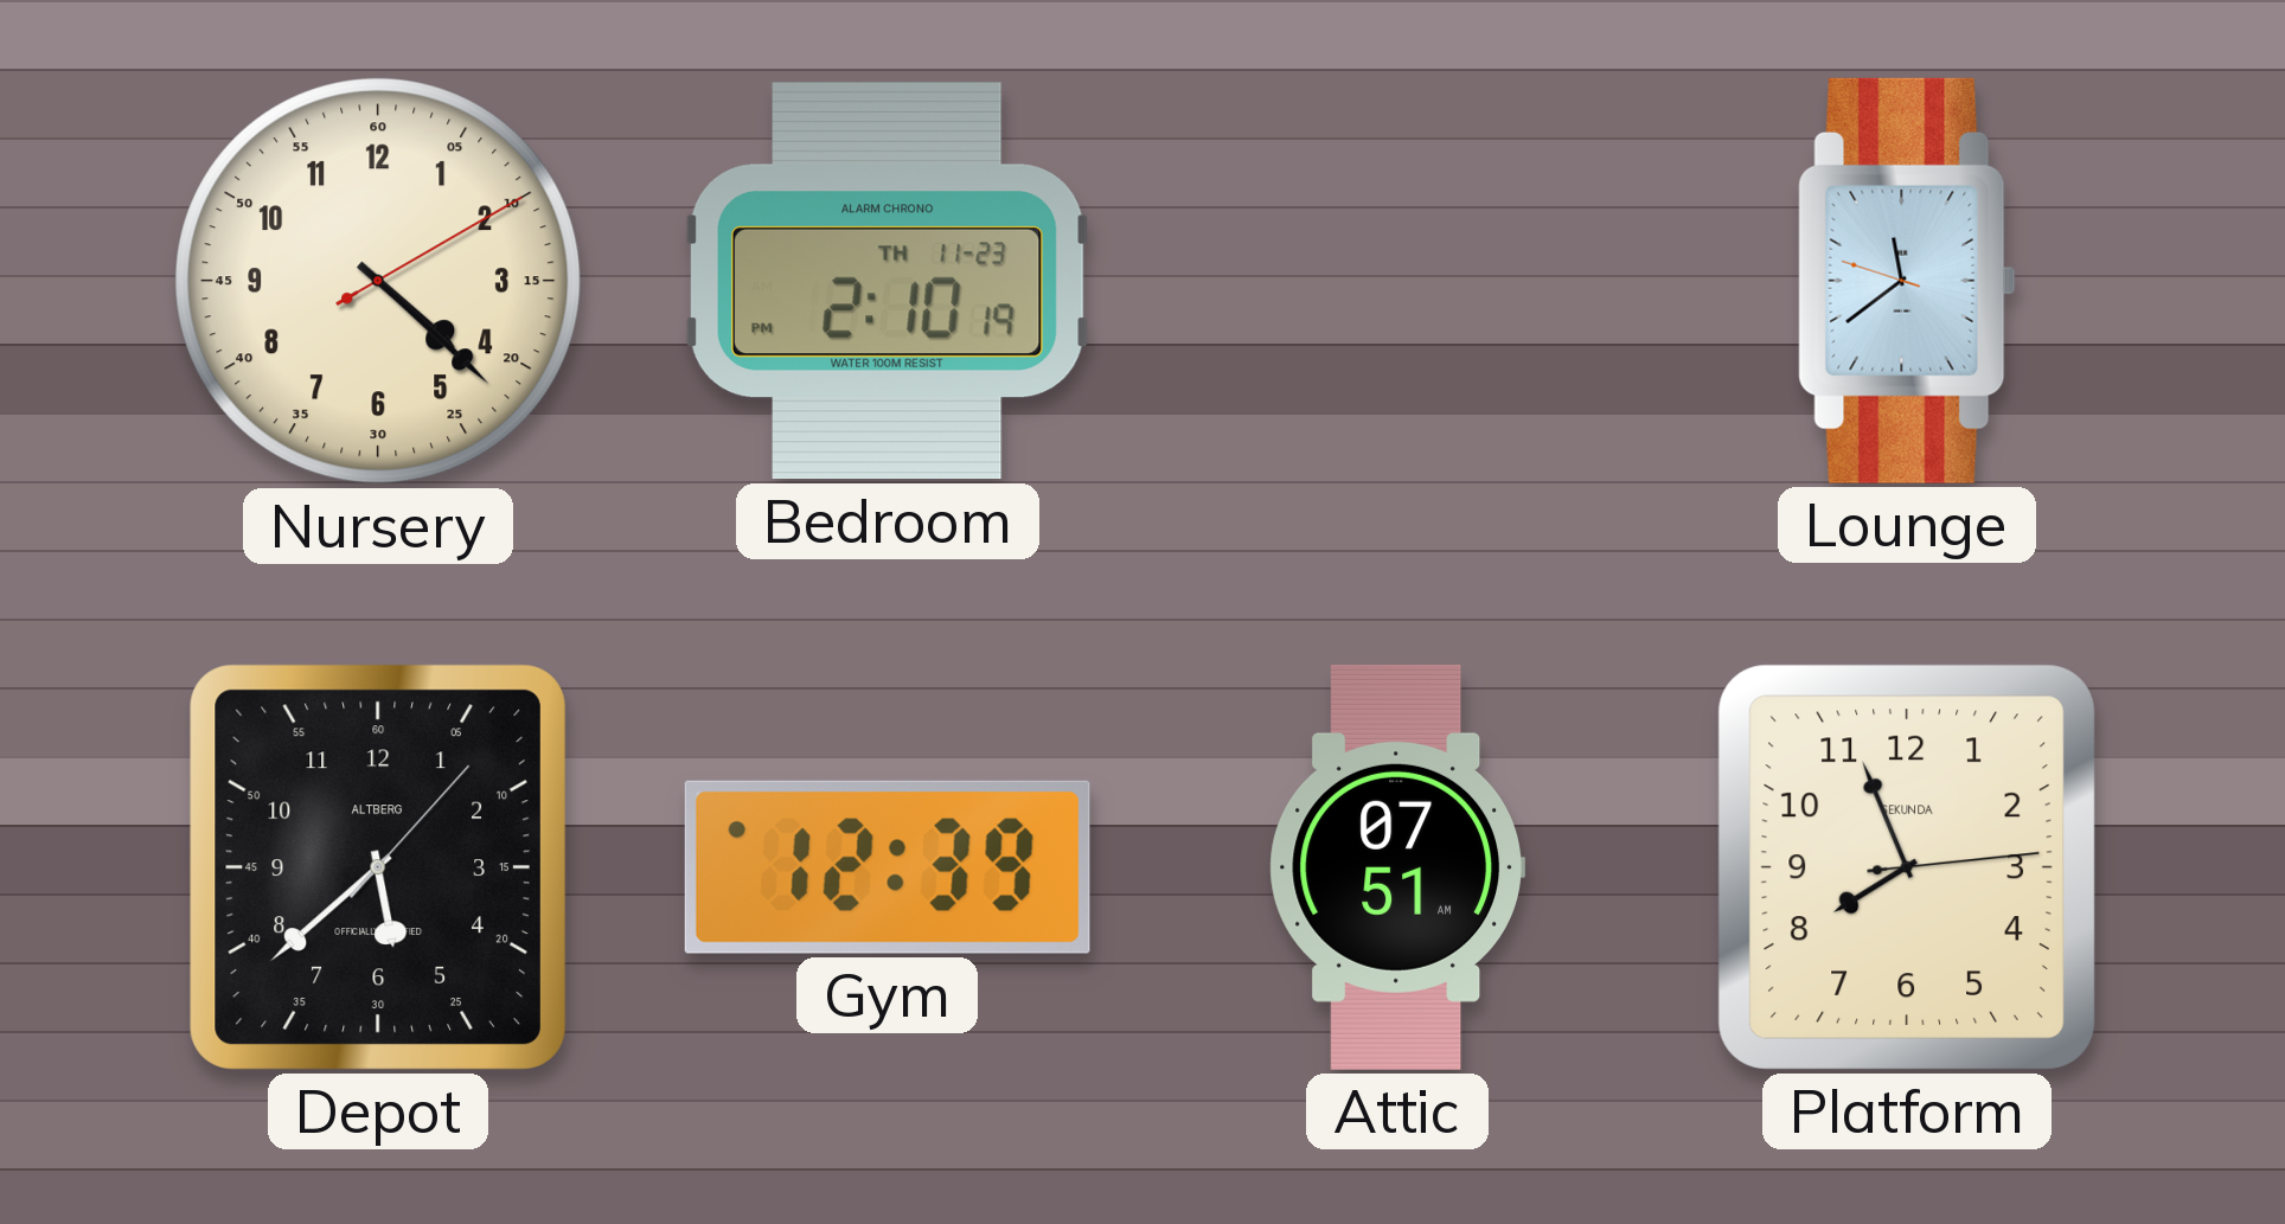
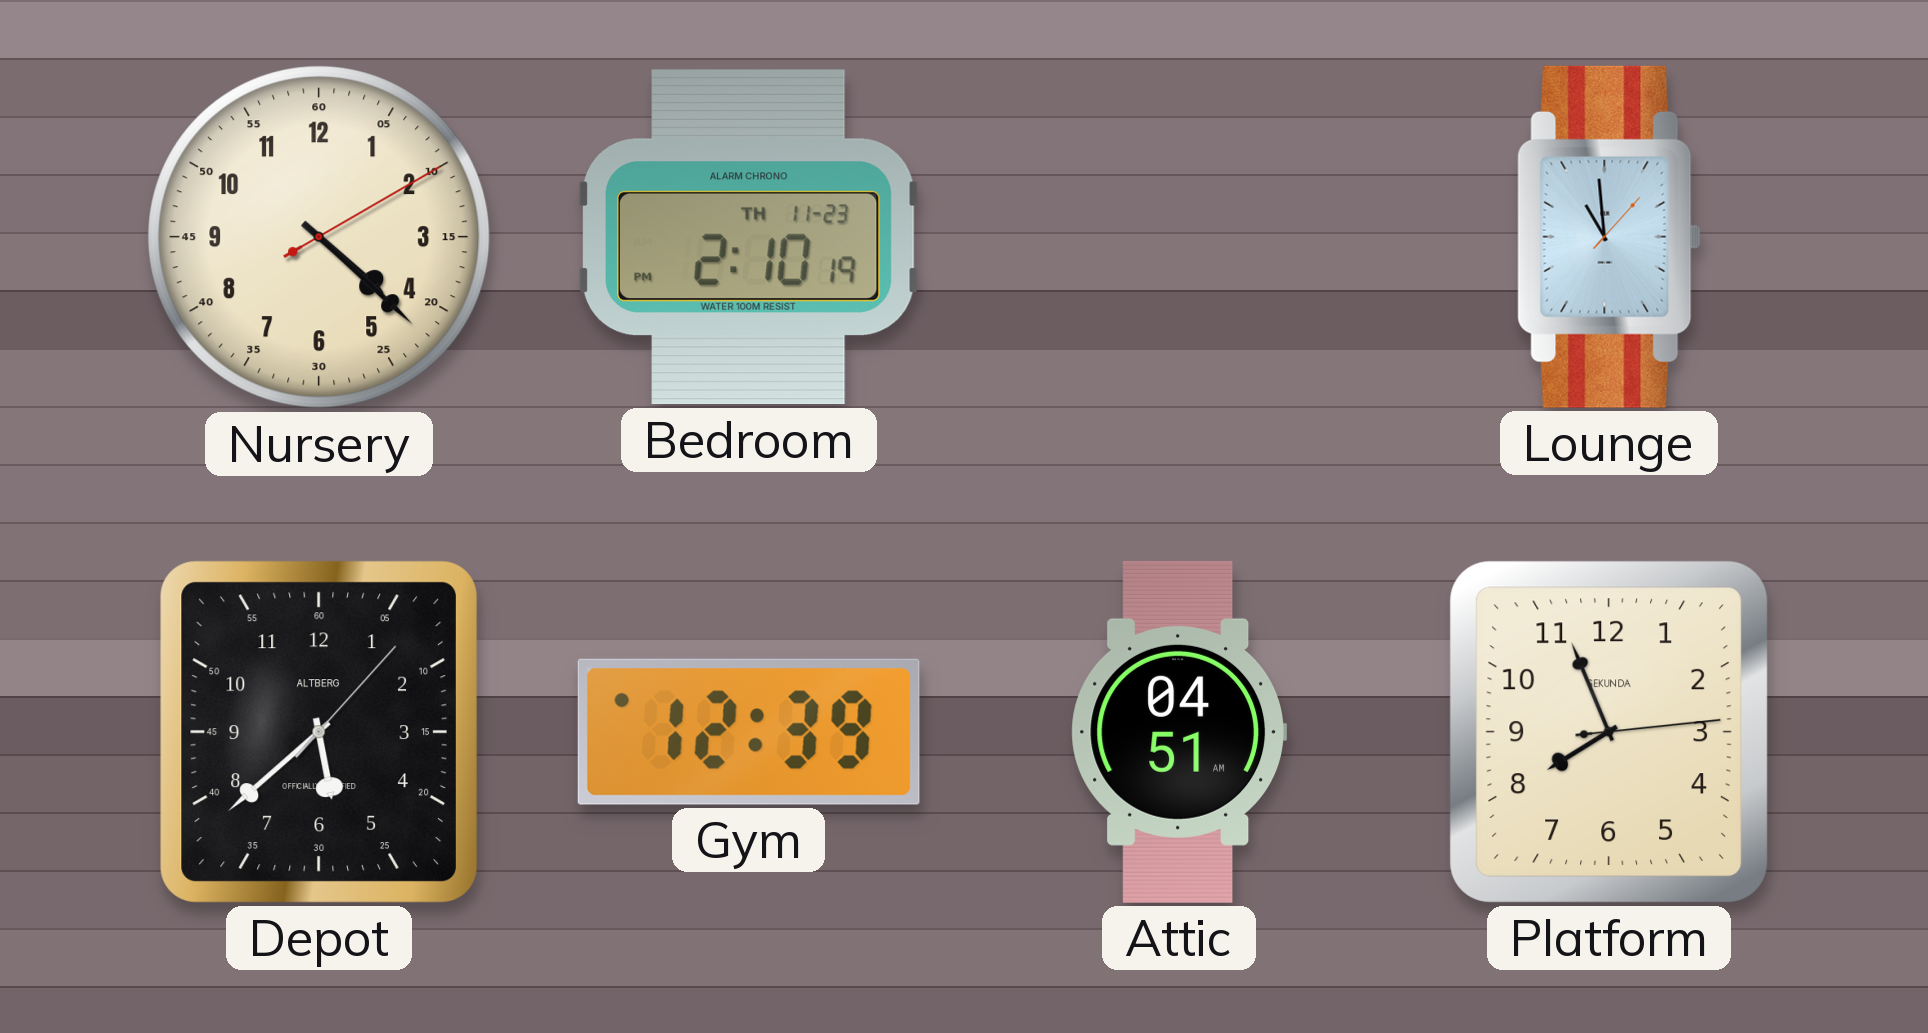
Lounge: 11:38 -> 10:59
Attic: 07:51 -> 04:51
